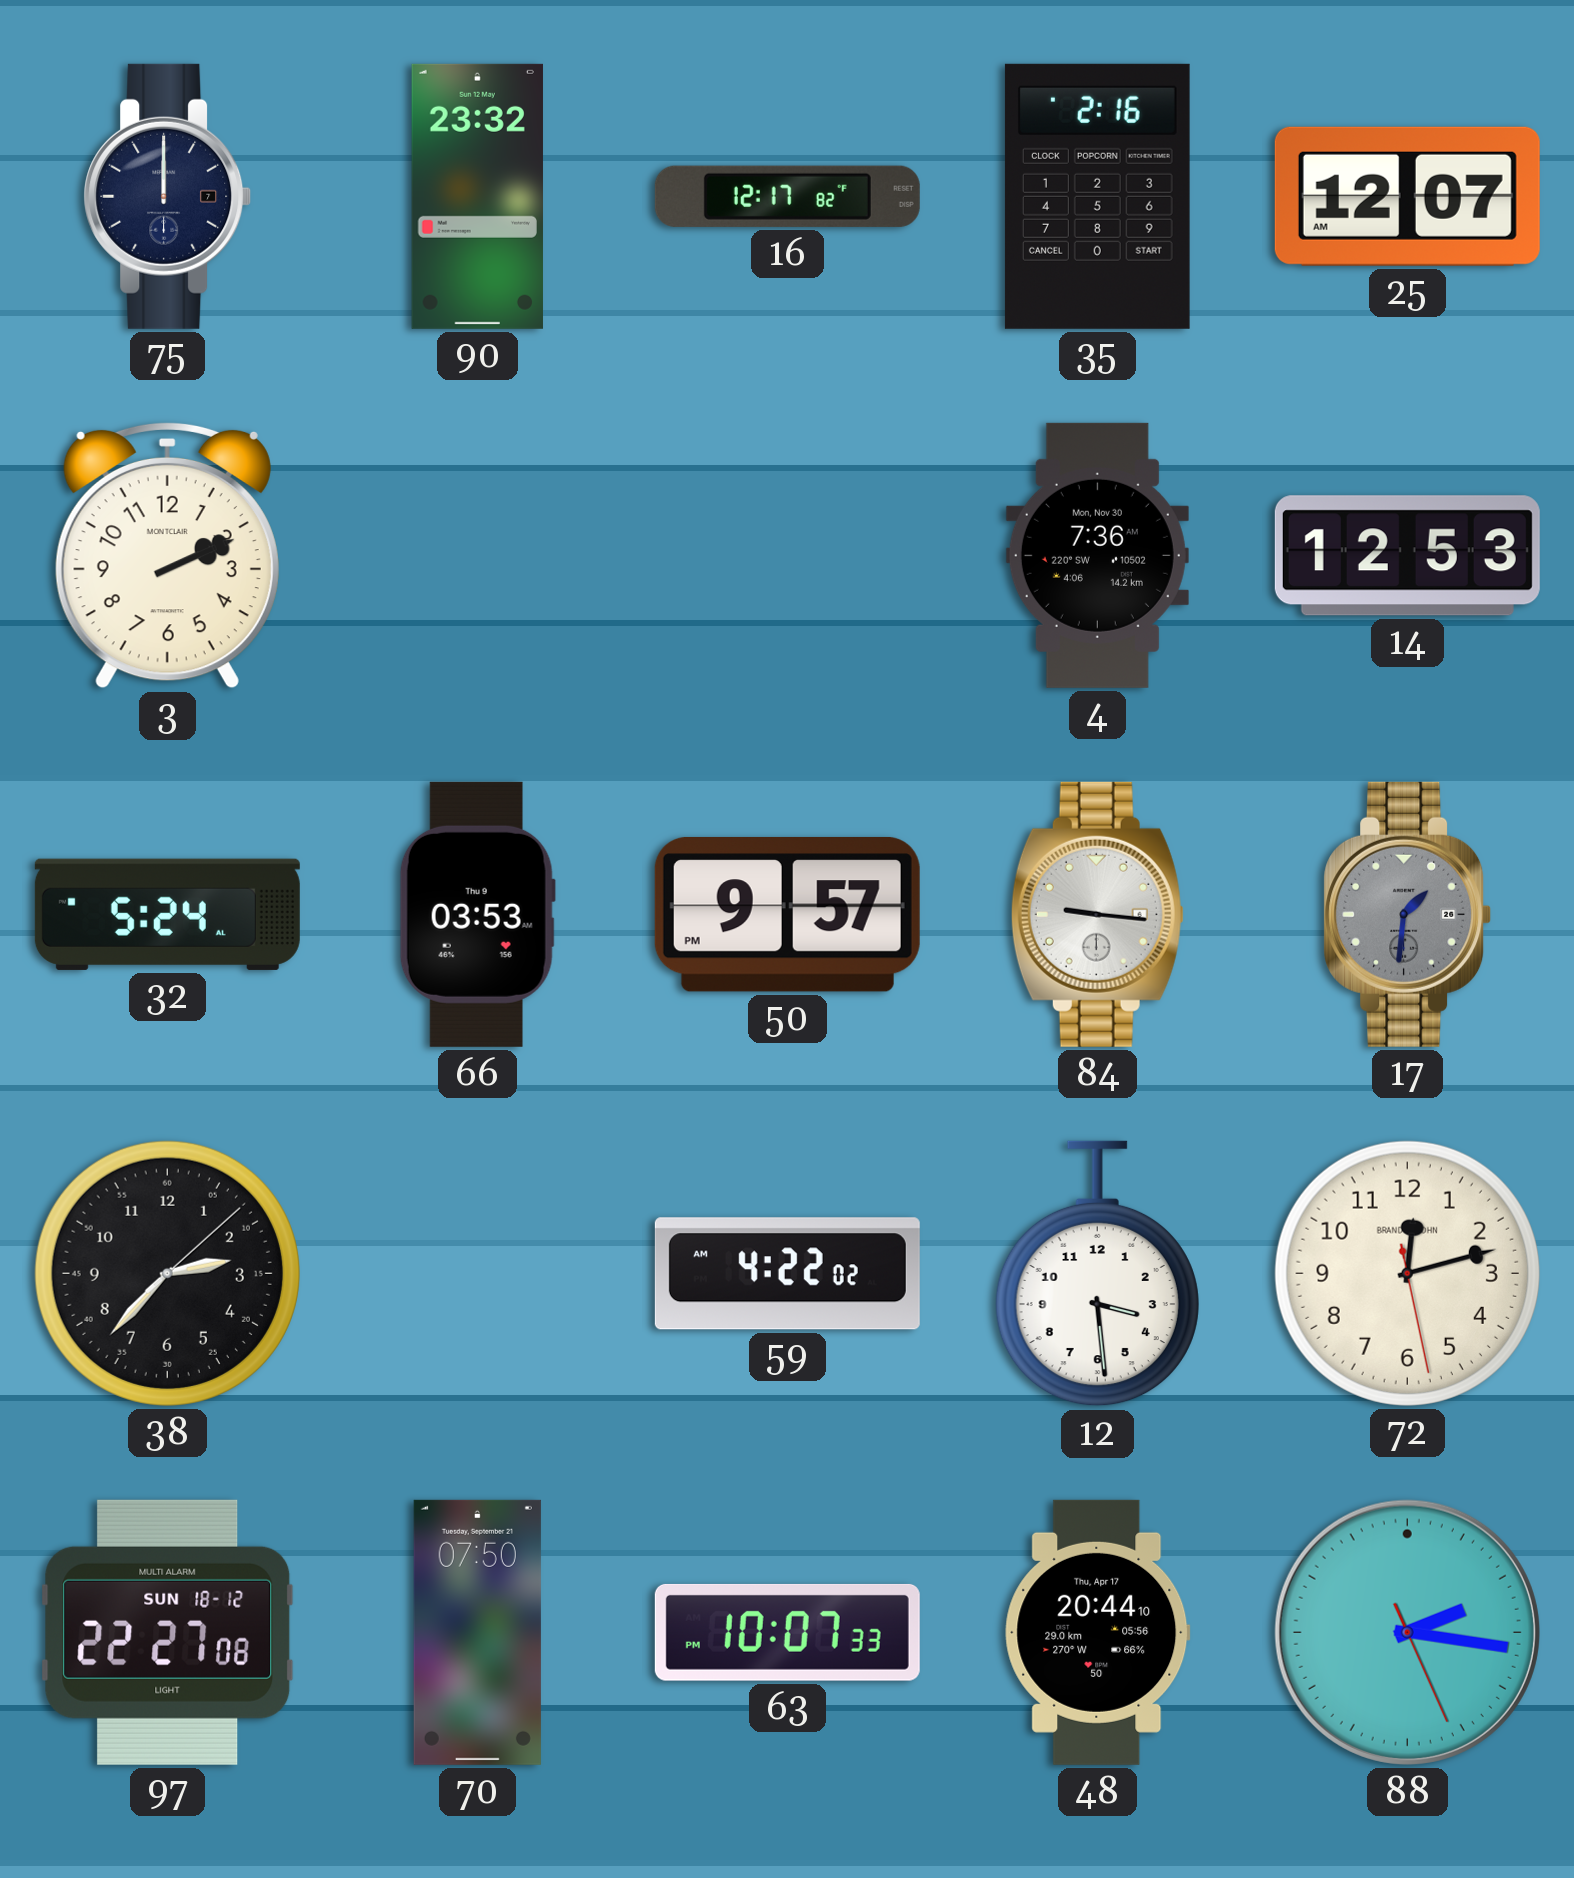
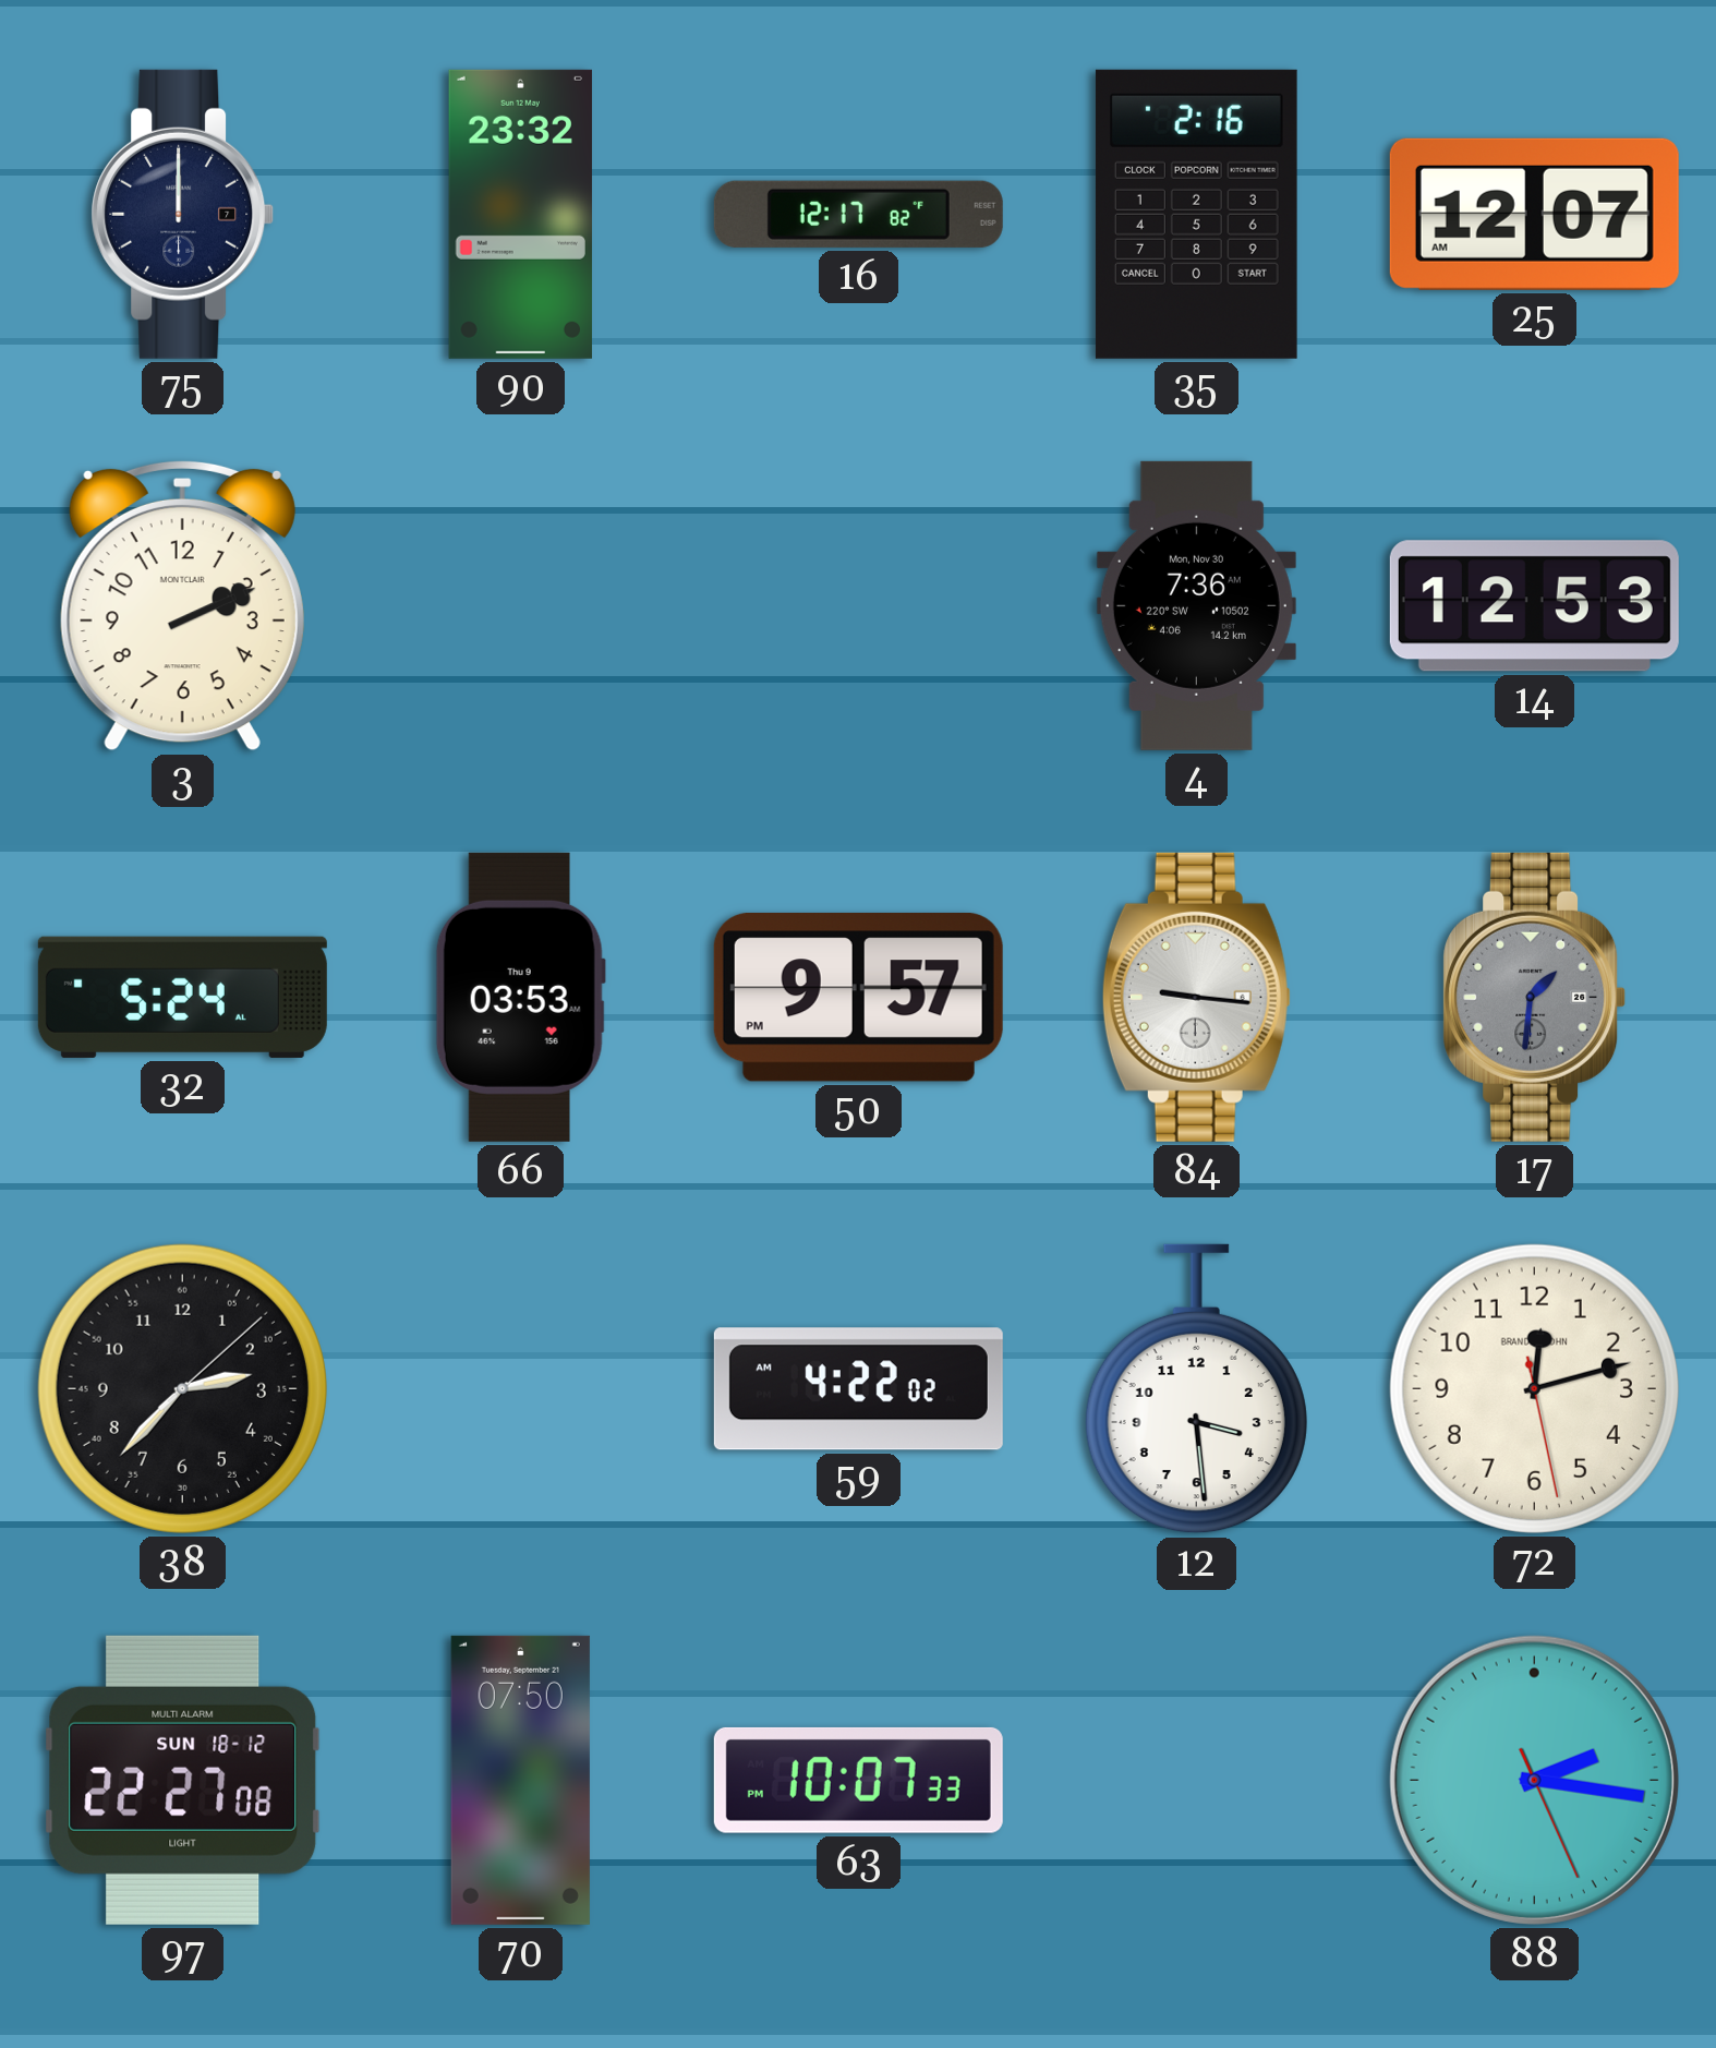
48: 20:44 -> none
